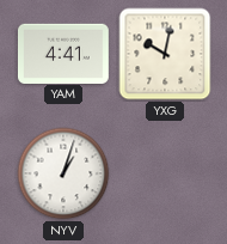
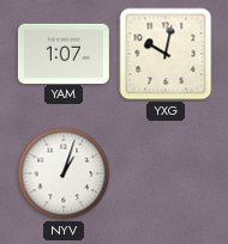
YAM: 4:41 -> 1:07
